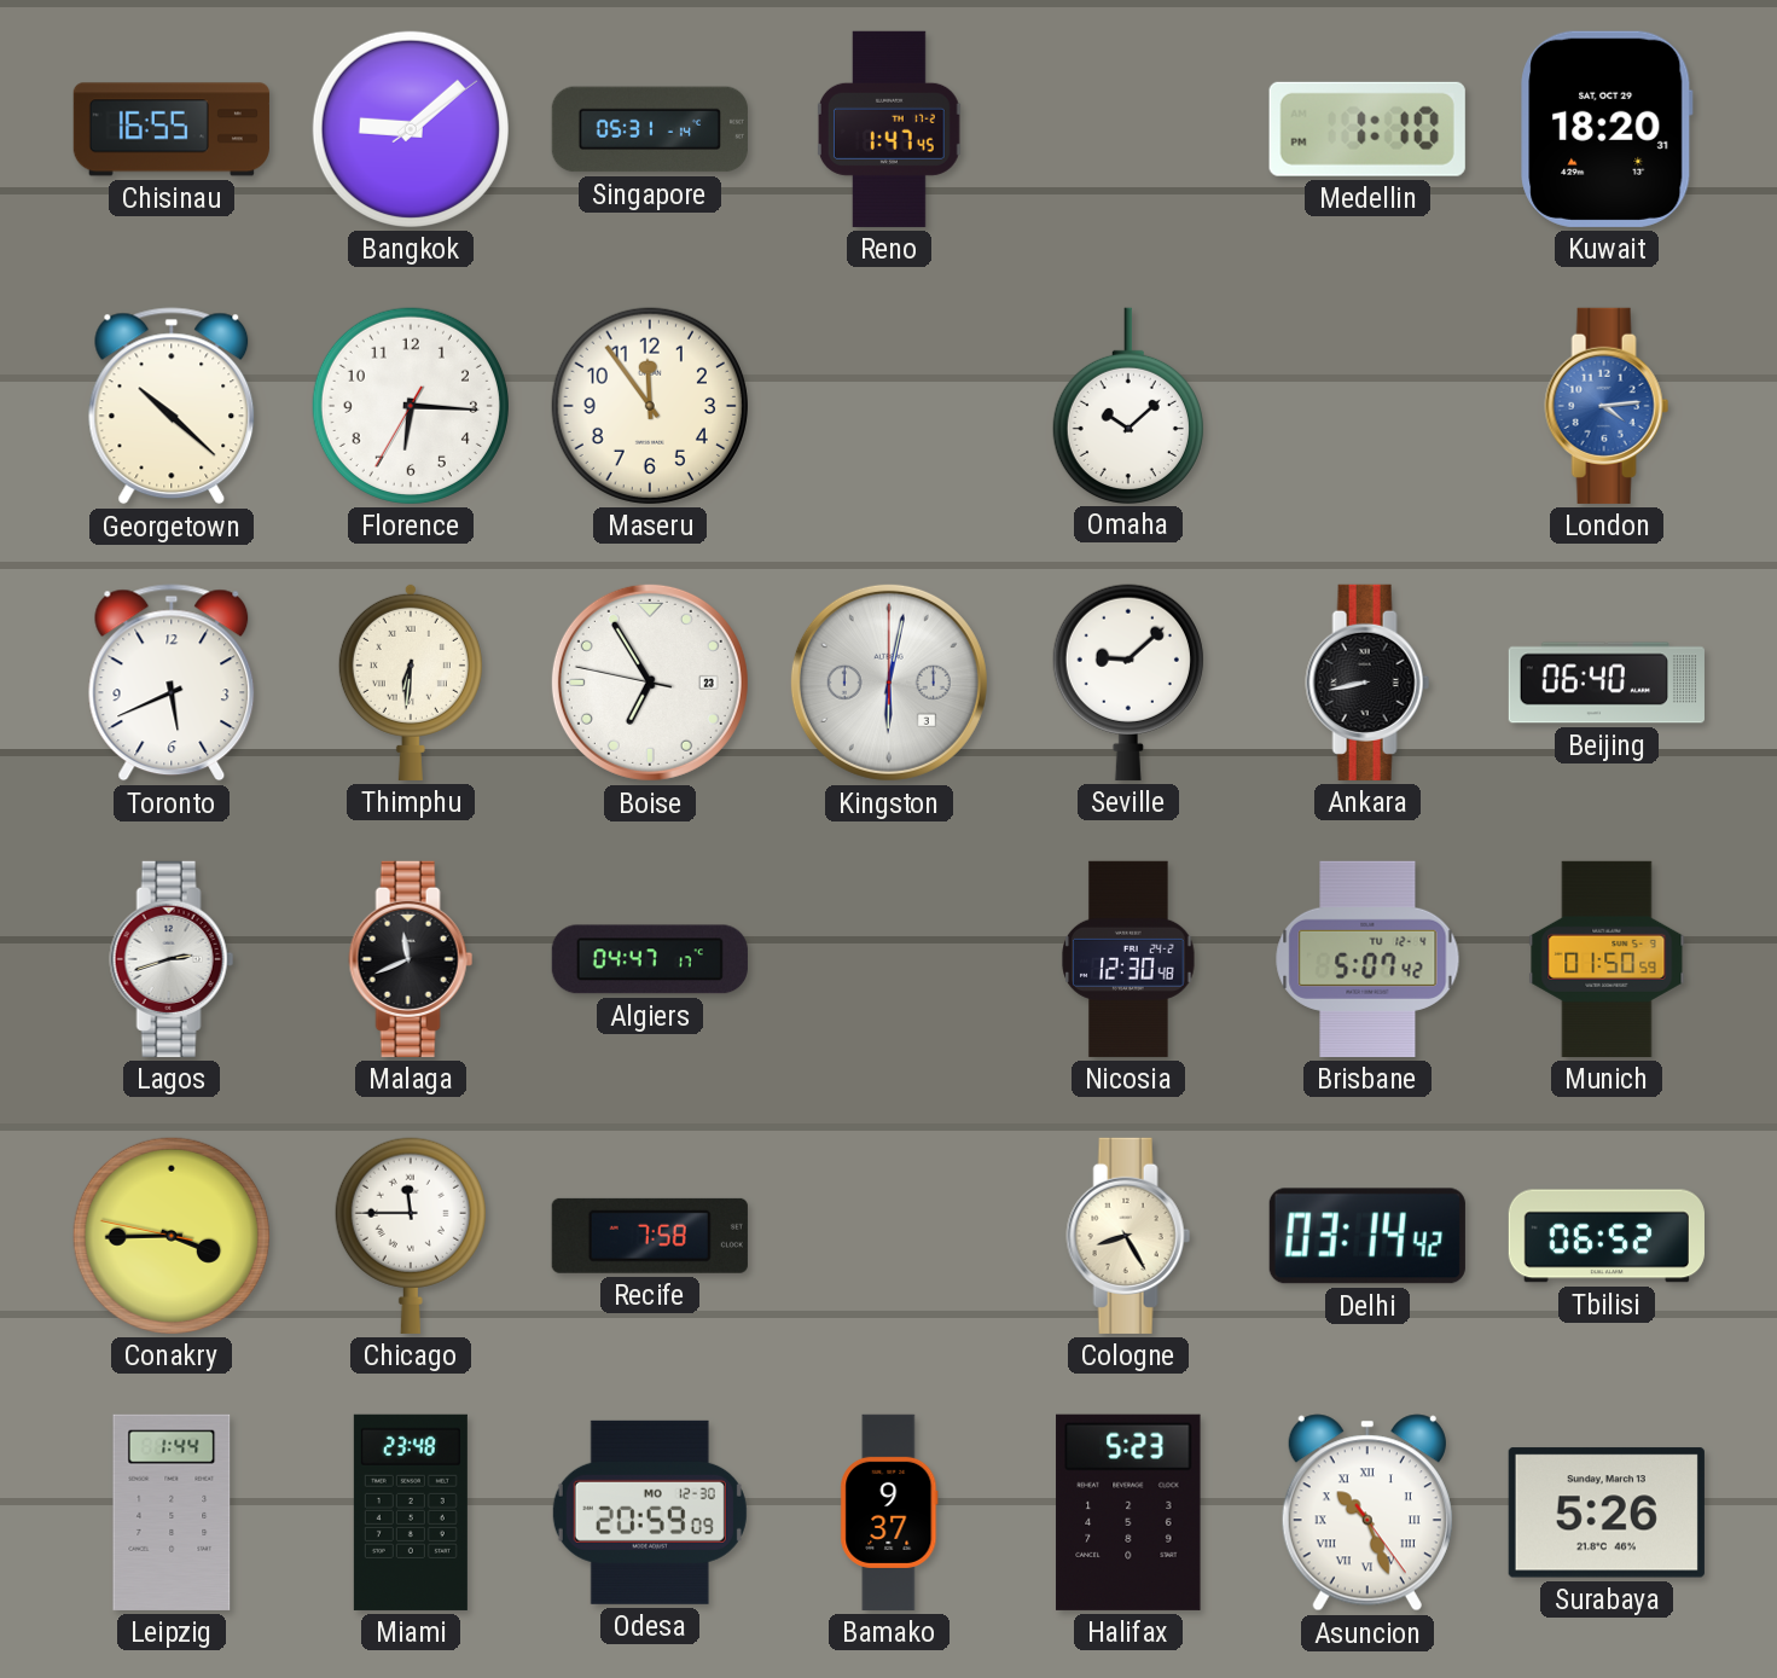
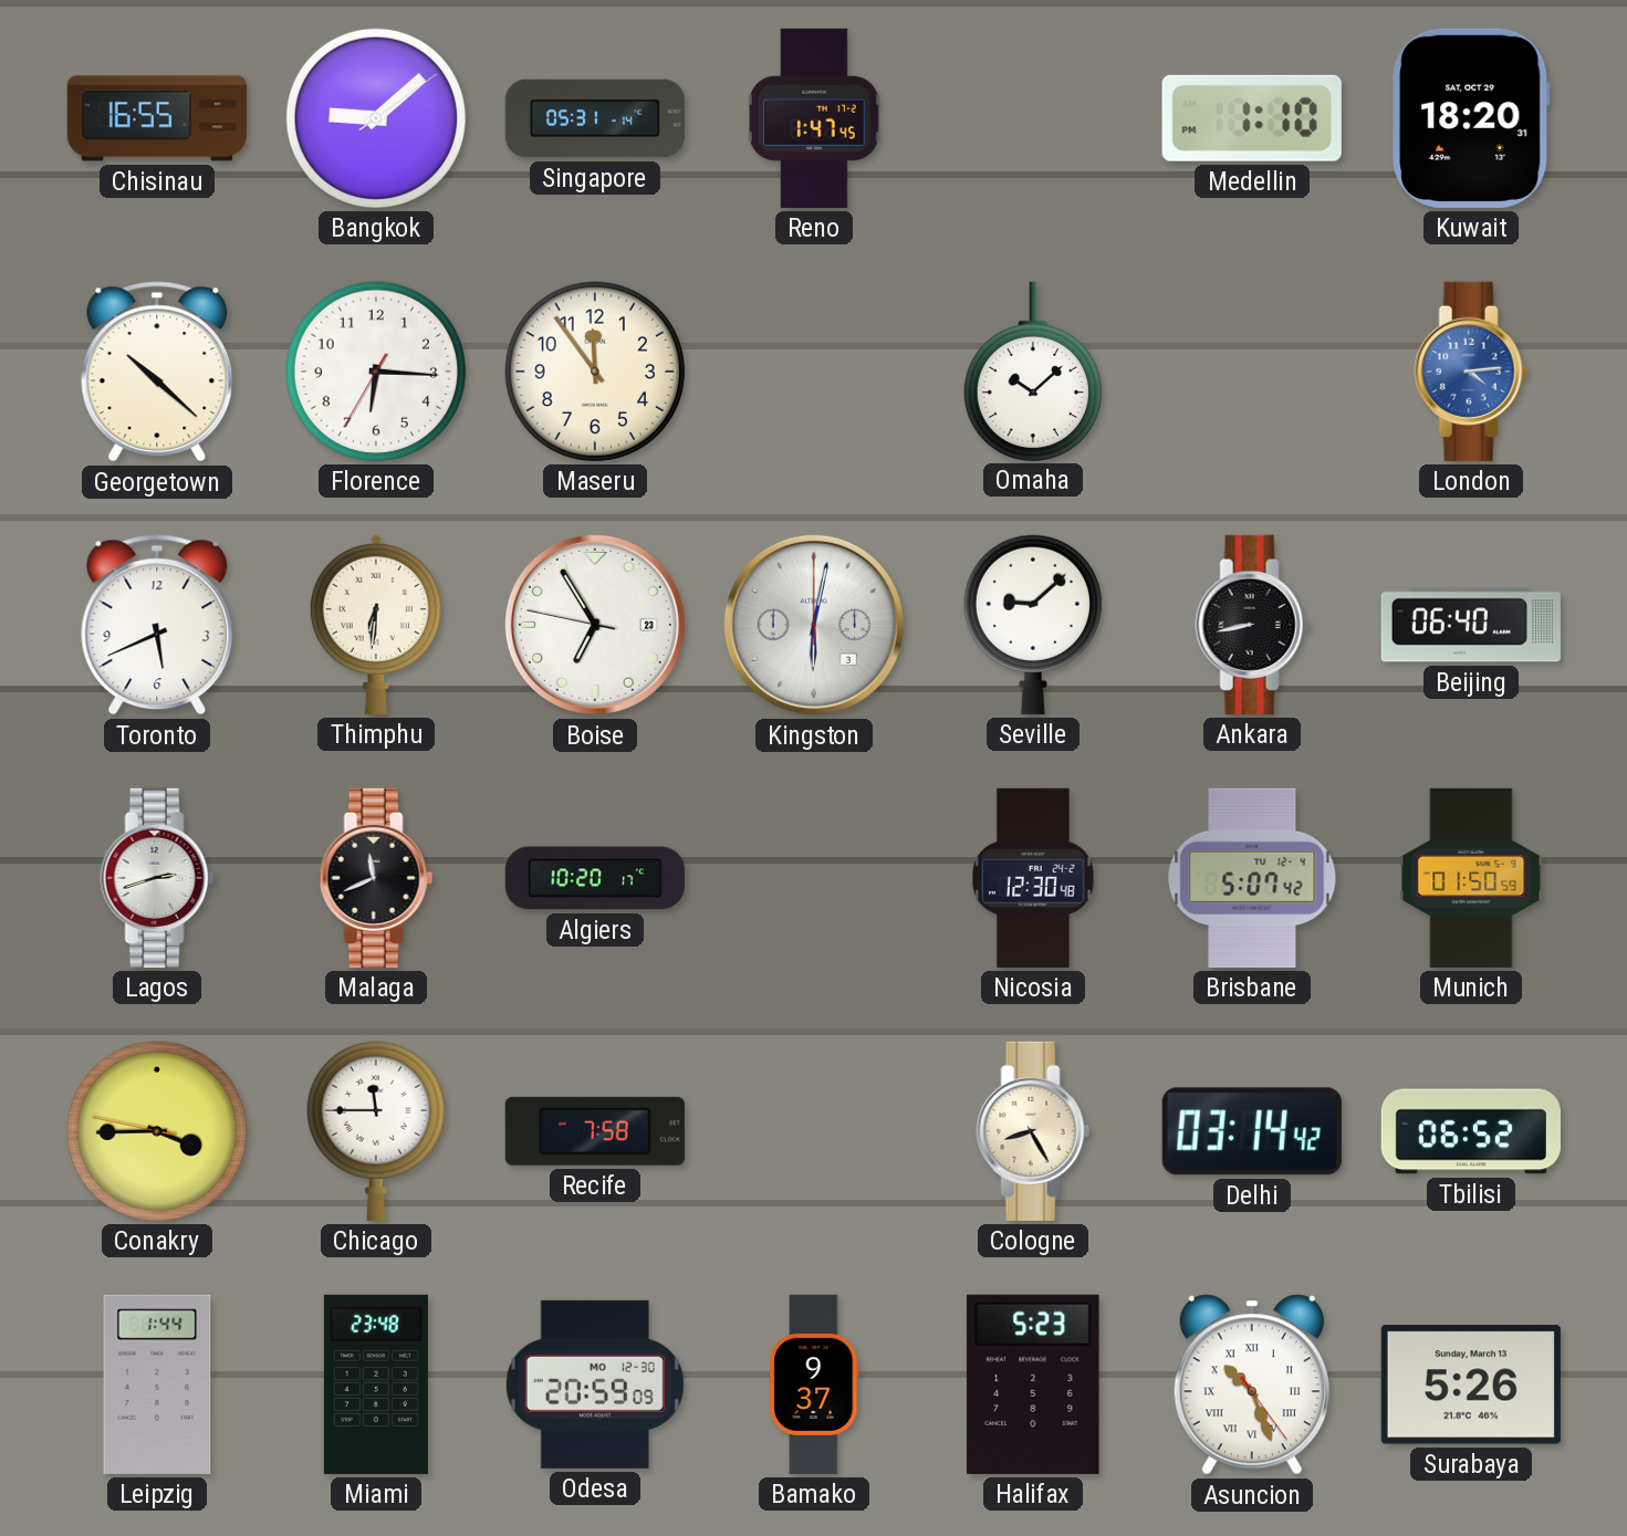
Algiers: 04:47 -> 10:20
